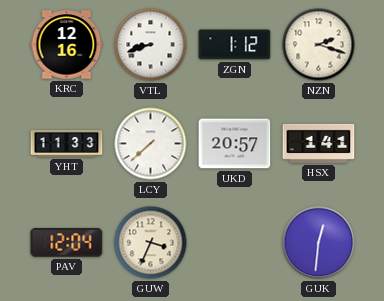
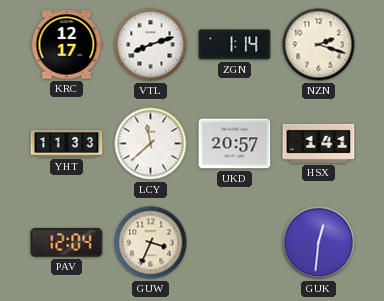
KRC: 12:16 -> 12:17
VTL: 8:42 -> 8:12
ZGN: 1:12 -> 1:14
LCY: 7:38 -> 11:38
